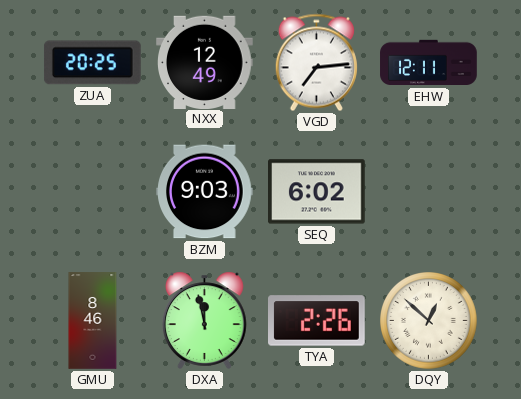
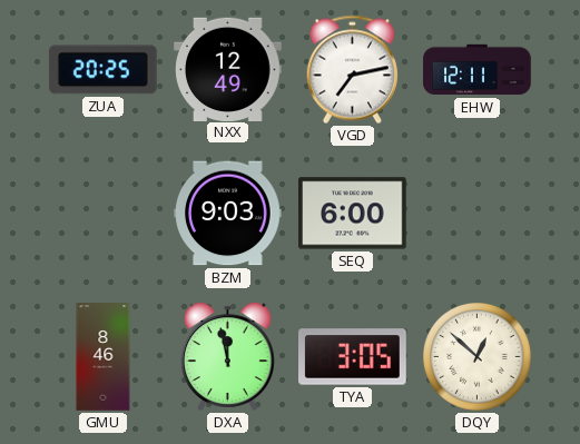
VGD: 7:14 -> 7:13
SEQ: 6:02 -> 6:00
TYA: 2:26 -> 3:05
